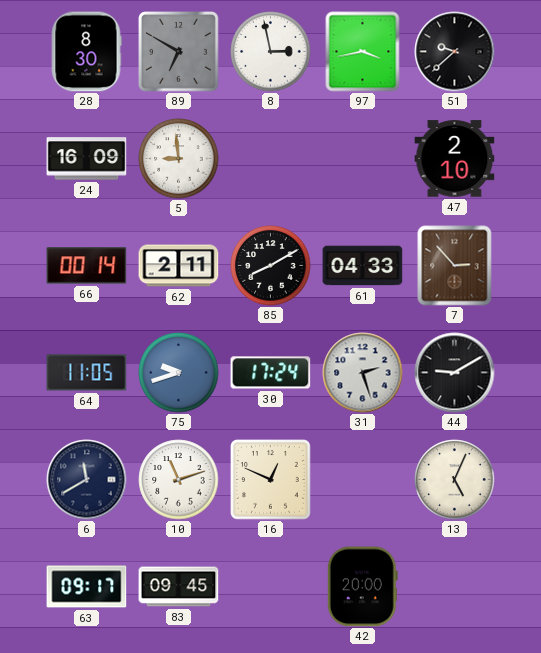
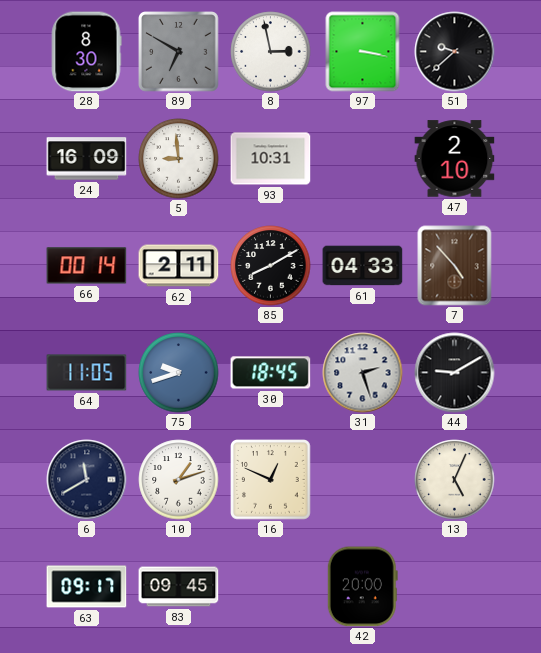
97: 3:43 -> 3:17
93: none -> 10:31
7: 2:53 -> 4:53
30: 17:24 -> 18:45
10: 11:12 -> 1:12
